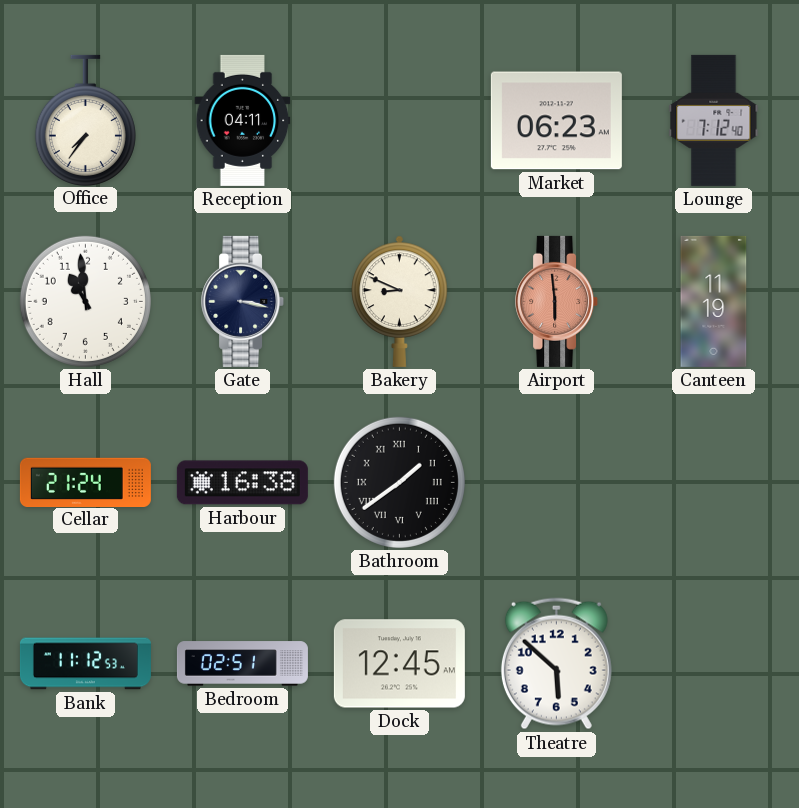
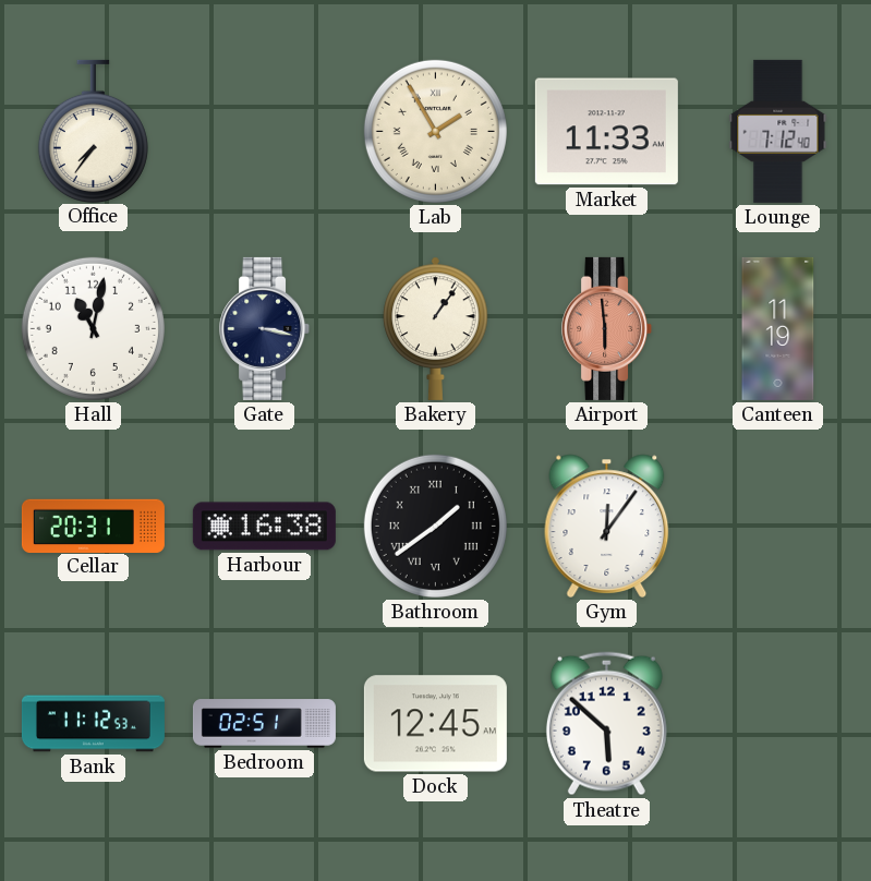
Reception: 04:11 -> none
Lab: none -> 1:55
Market: 06:23 -> 11:33
Hall: 10:59 -> 11:02
Bakery: 8:49 -> 1:06
Cellar: 21:24 -> 20:31
Gym: none -> 12:06
